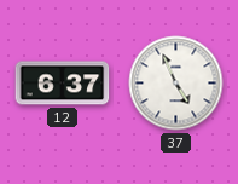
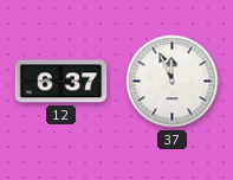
37: 4:56 -> 11:56
